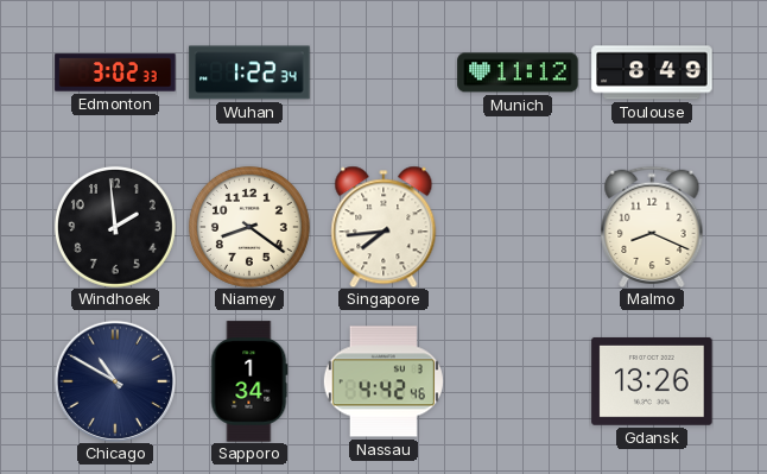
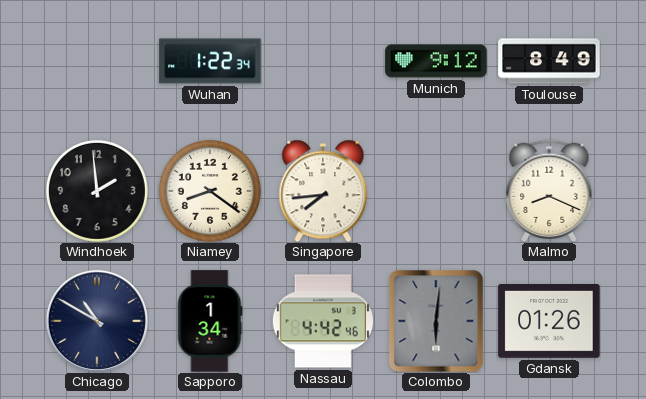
Edmonton: 3:02 -> none
Munich: 11:12 -> 9:12
Colombo: none -> 6:01
Gdansk: 13:26 -> 01:26
